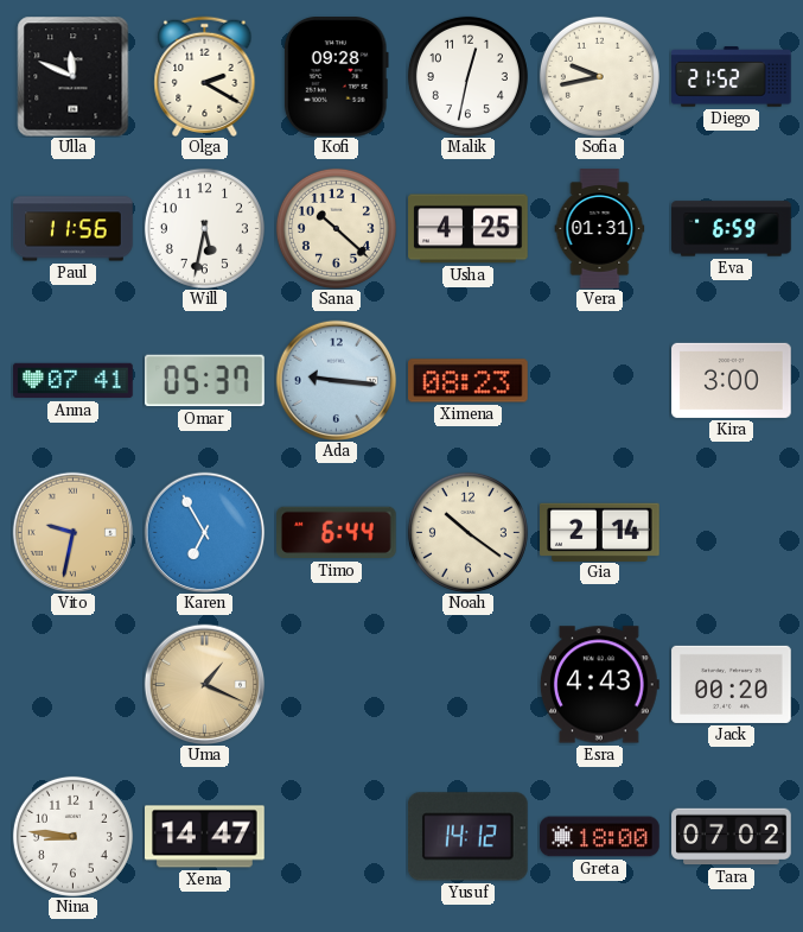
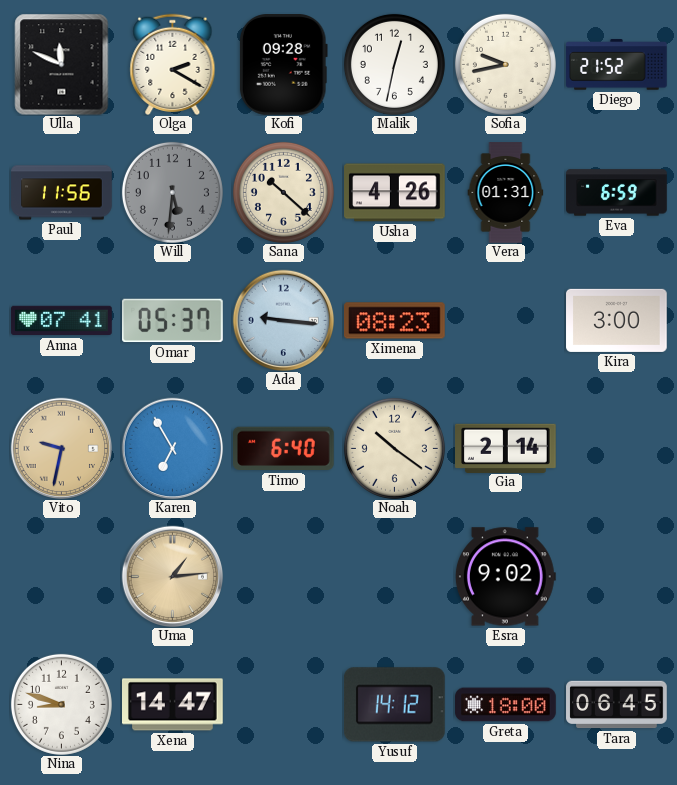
Will: 5:32 -> 5:31
Will dial: white -> grey
Usha: 4:25 -> 4:26
Timo: 6:44 -> 6:40
Uma: 1:19 -> 1:14
Esra: 4:43 -> 9:02
Jack: 00:20 -> none
Nina: 8:46 -> 8:48
Tara: 07:02 -> 06:45
